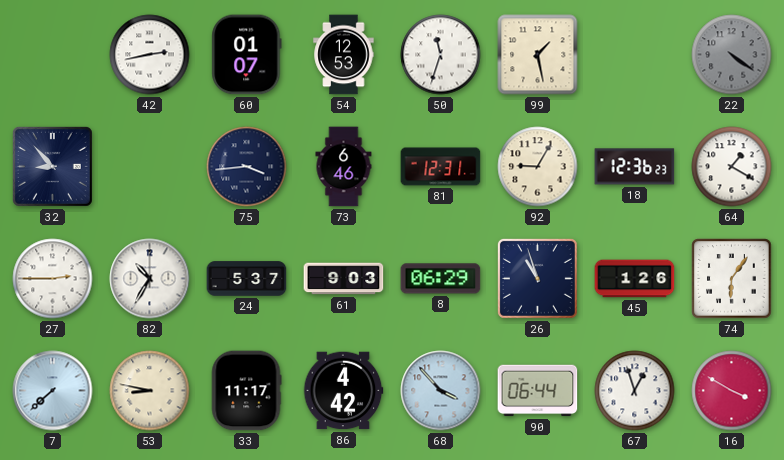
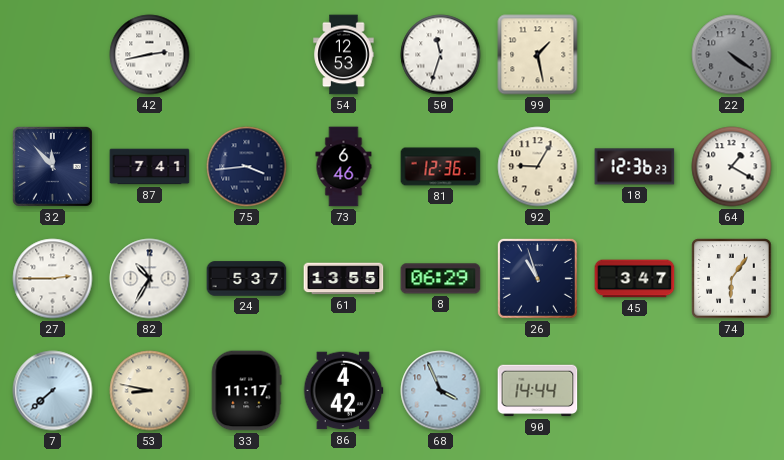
60: 01:07 -> none
32: 8:53 -> 11:53
87: none -> 7:41
81: 12:31 -> 12:36
61: 9:03 -> 13:55
45: 1:26 -> 3:47
68: 3:53 -> 3:56
90: 06:44 -> 14:44
67: 12:57 -> none
16: 3:50 -> none
